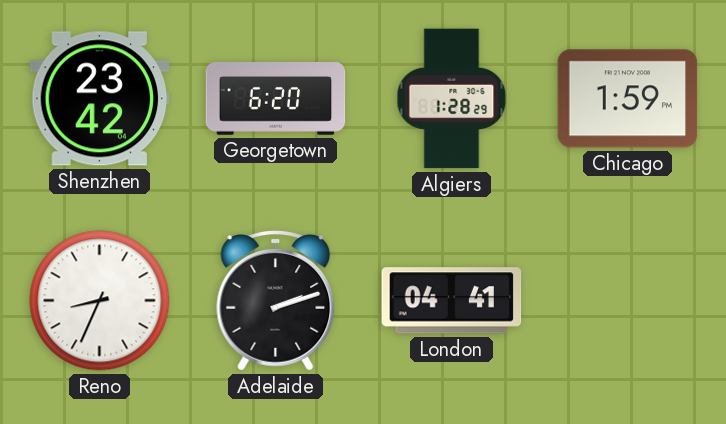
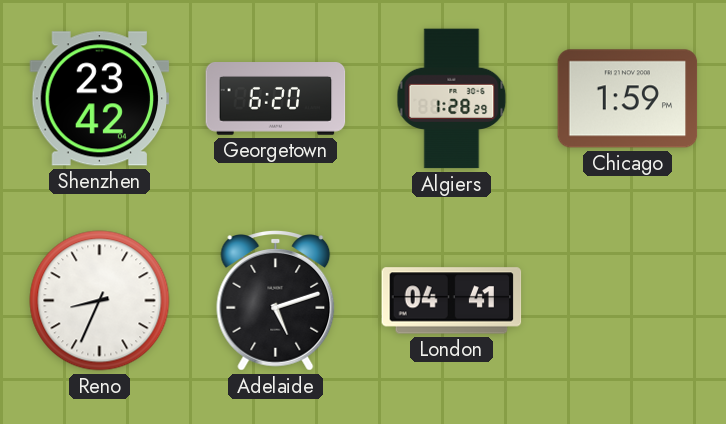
Adelaide: 2:12 -> 5:12
